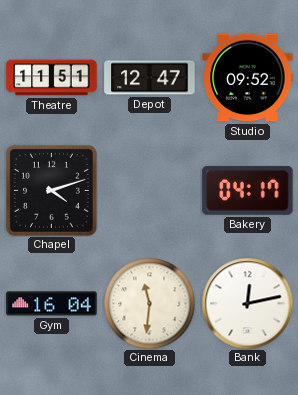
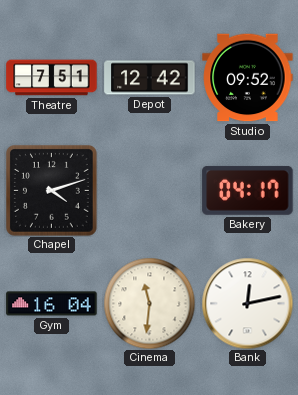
Theatre: 11:51 -> 7:51
Depot: 12:47 -> 12:42
